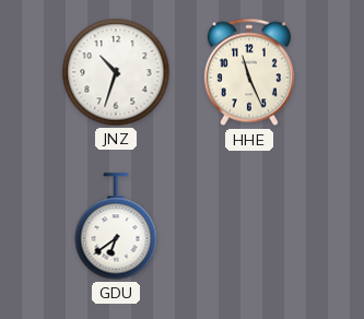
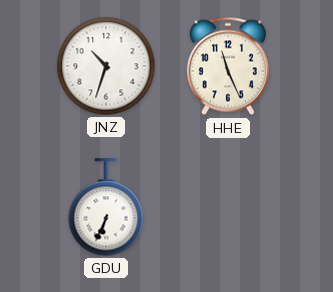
GDU: 6:39 -> 6:34
